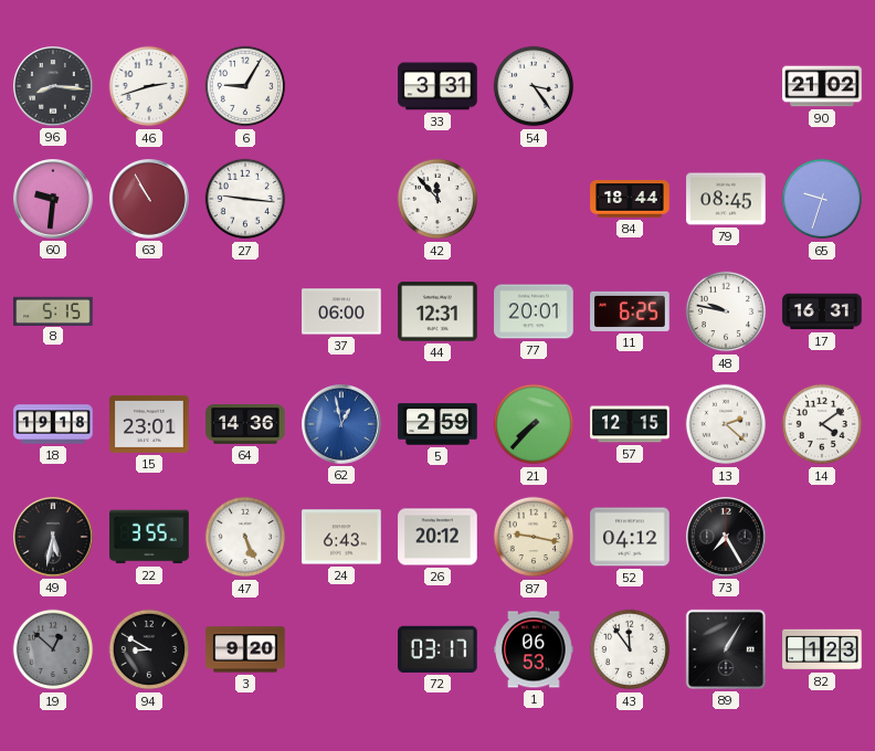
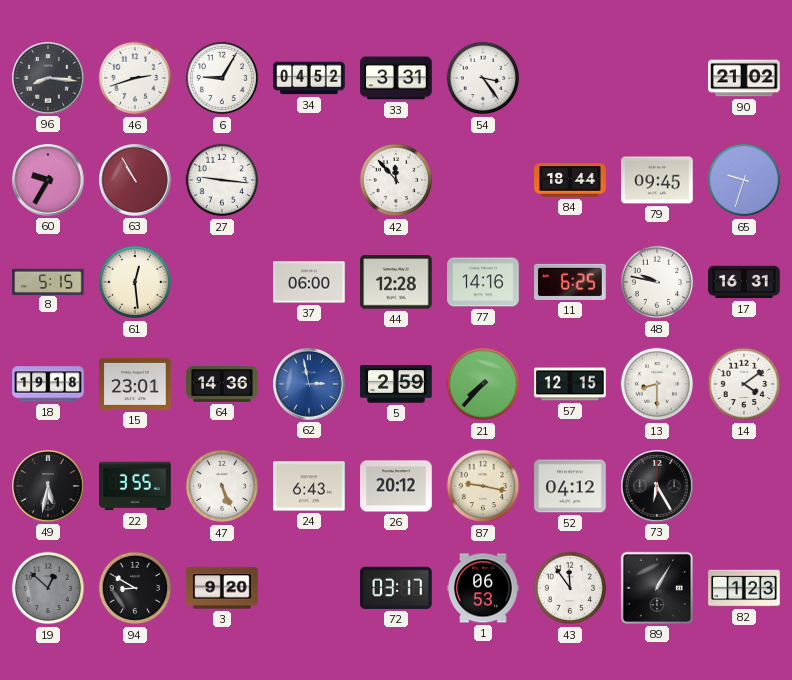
34: none -> 04:52
60: 9:31 -> 9:35
79: 08:45 -> 09:45
61: none -> 12:29
44: 12:31 -> 12:28
77: 20:01 -> 14:16
62: 12:58 -> 2:58
13: 2:22 -> 8:30
73: 7:25 -> 6:25
